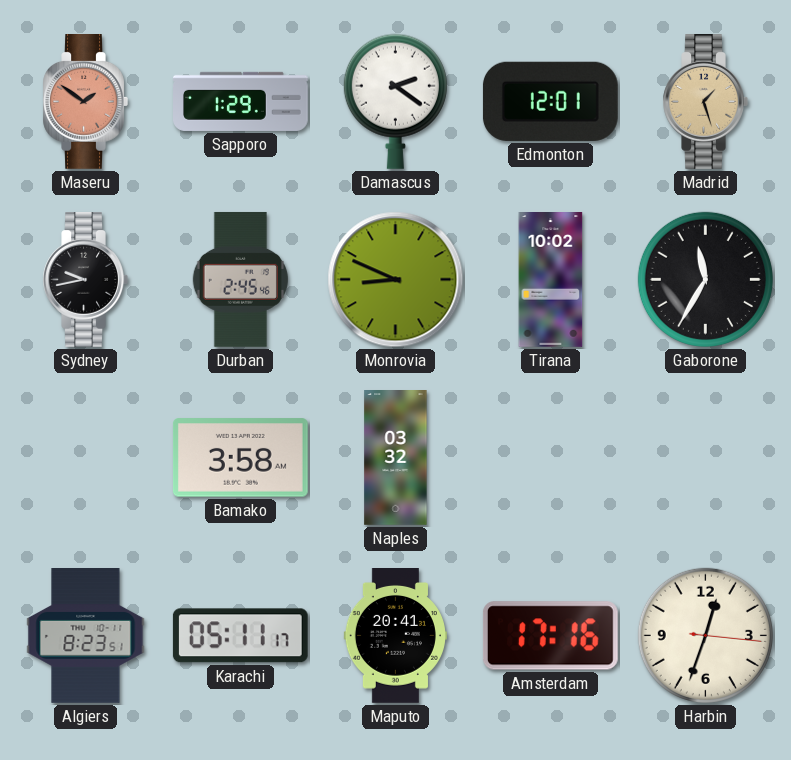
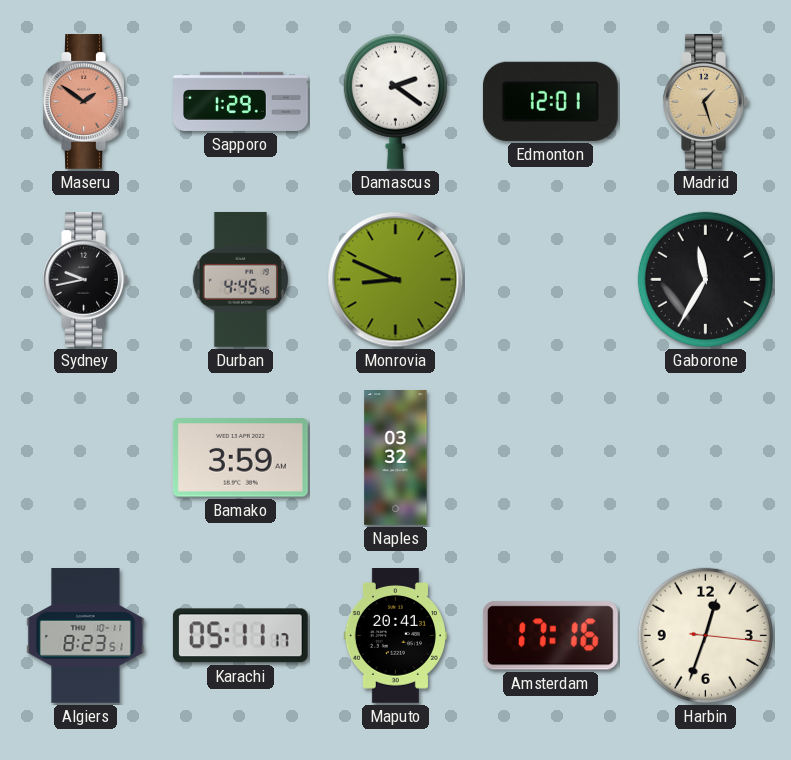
Durban: 2:45 -> 4:45
Tirana: 10:02 -> none
Bamako: 3:58 -> 3:59
